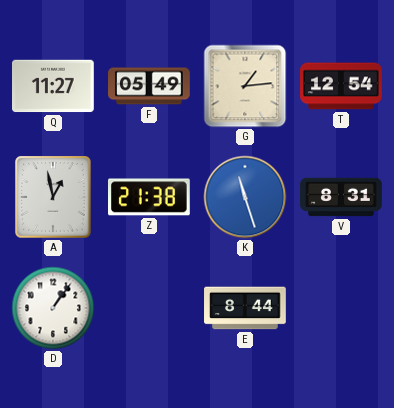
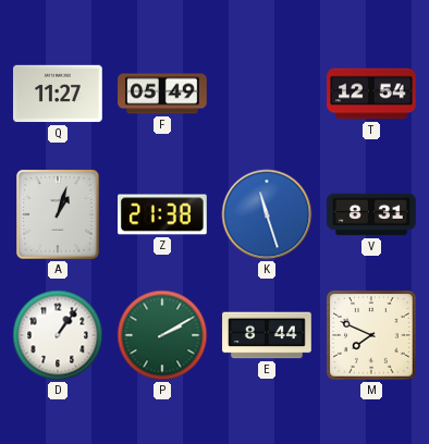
G: 1:14 -> none
A: 12:58 -> 1:03
P: none -> 2:10
M: none -> 7:49
